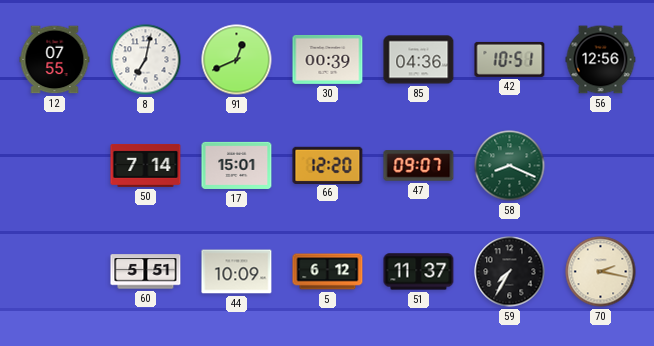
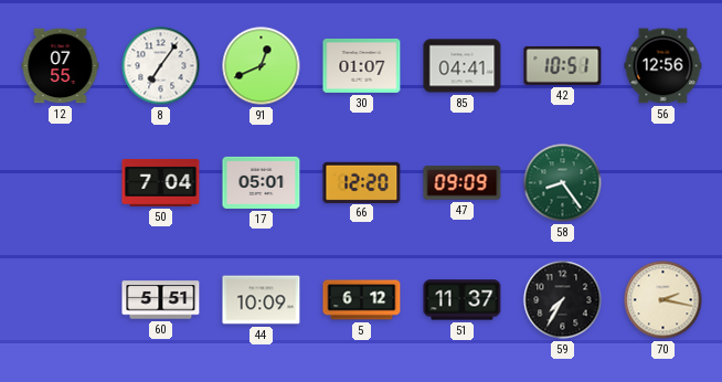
8: 7:02 -> 7:06
30: 00:39 -> 01:07
85: 04:36 -> 04:41
50: 7:14 -> 7:04
17: 15:01 -> 05:01
47: 09:07 -> 09:09
58: 8:19 -> 8:24
